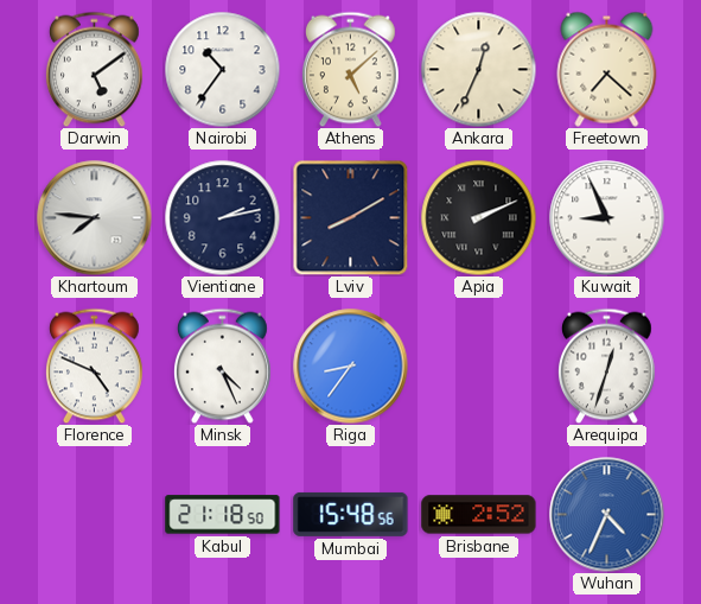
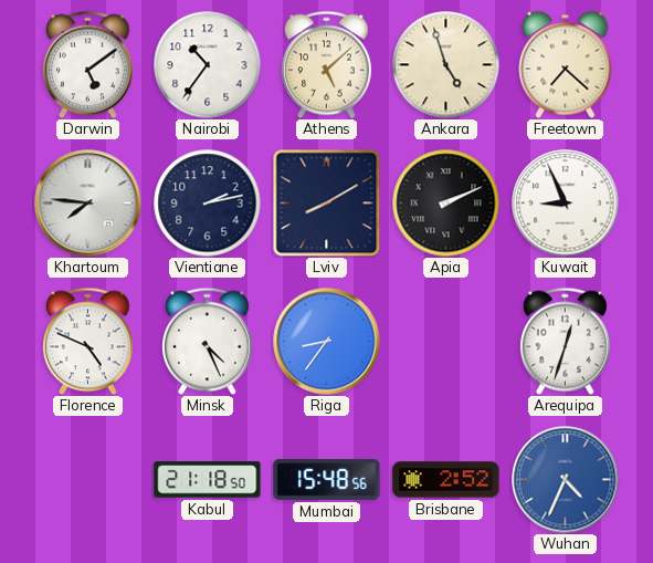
Ankara: 12:34 -> 4:57
